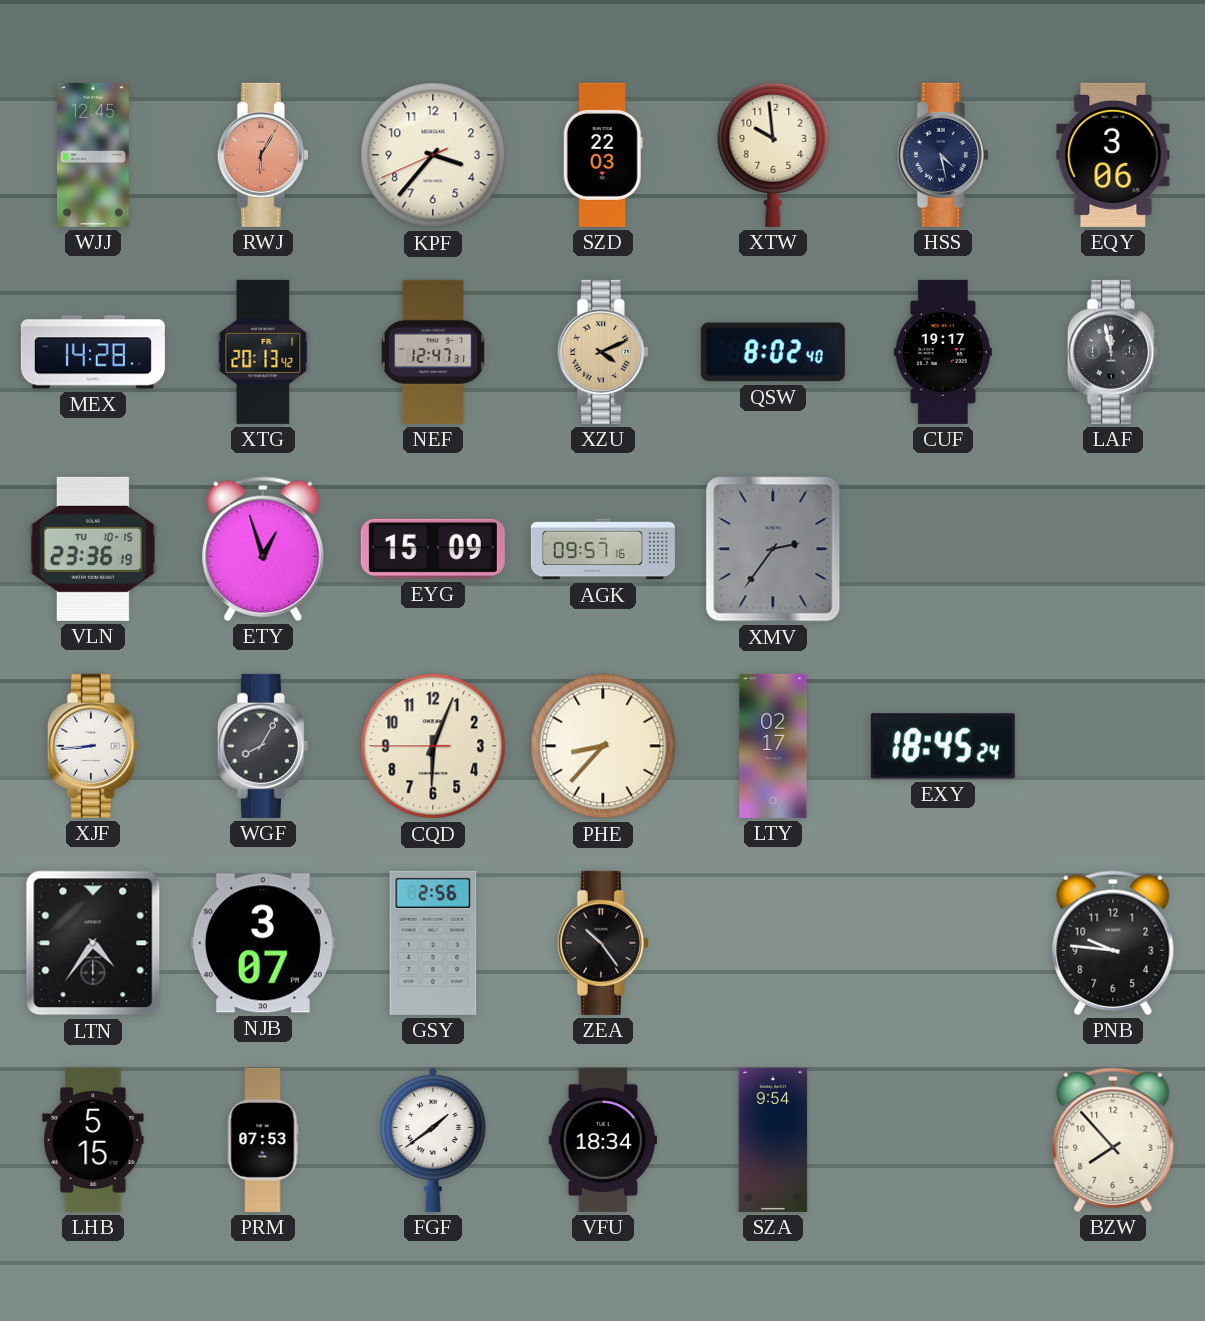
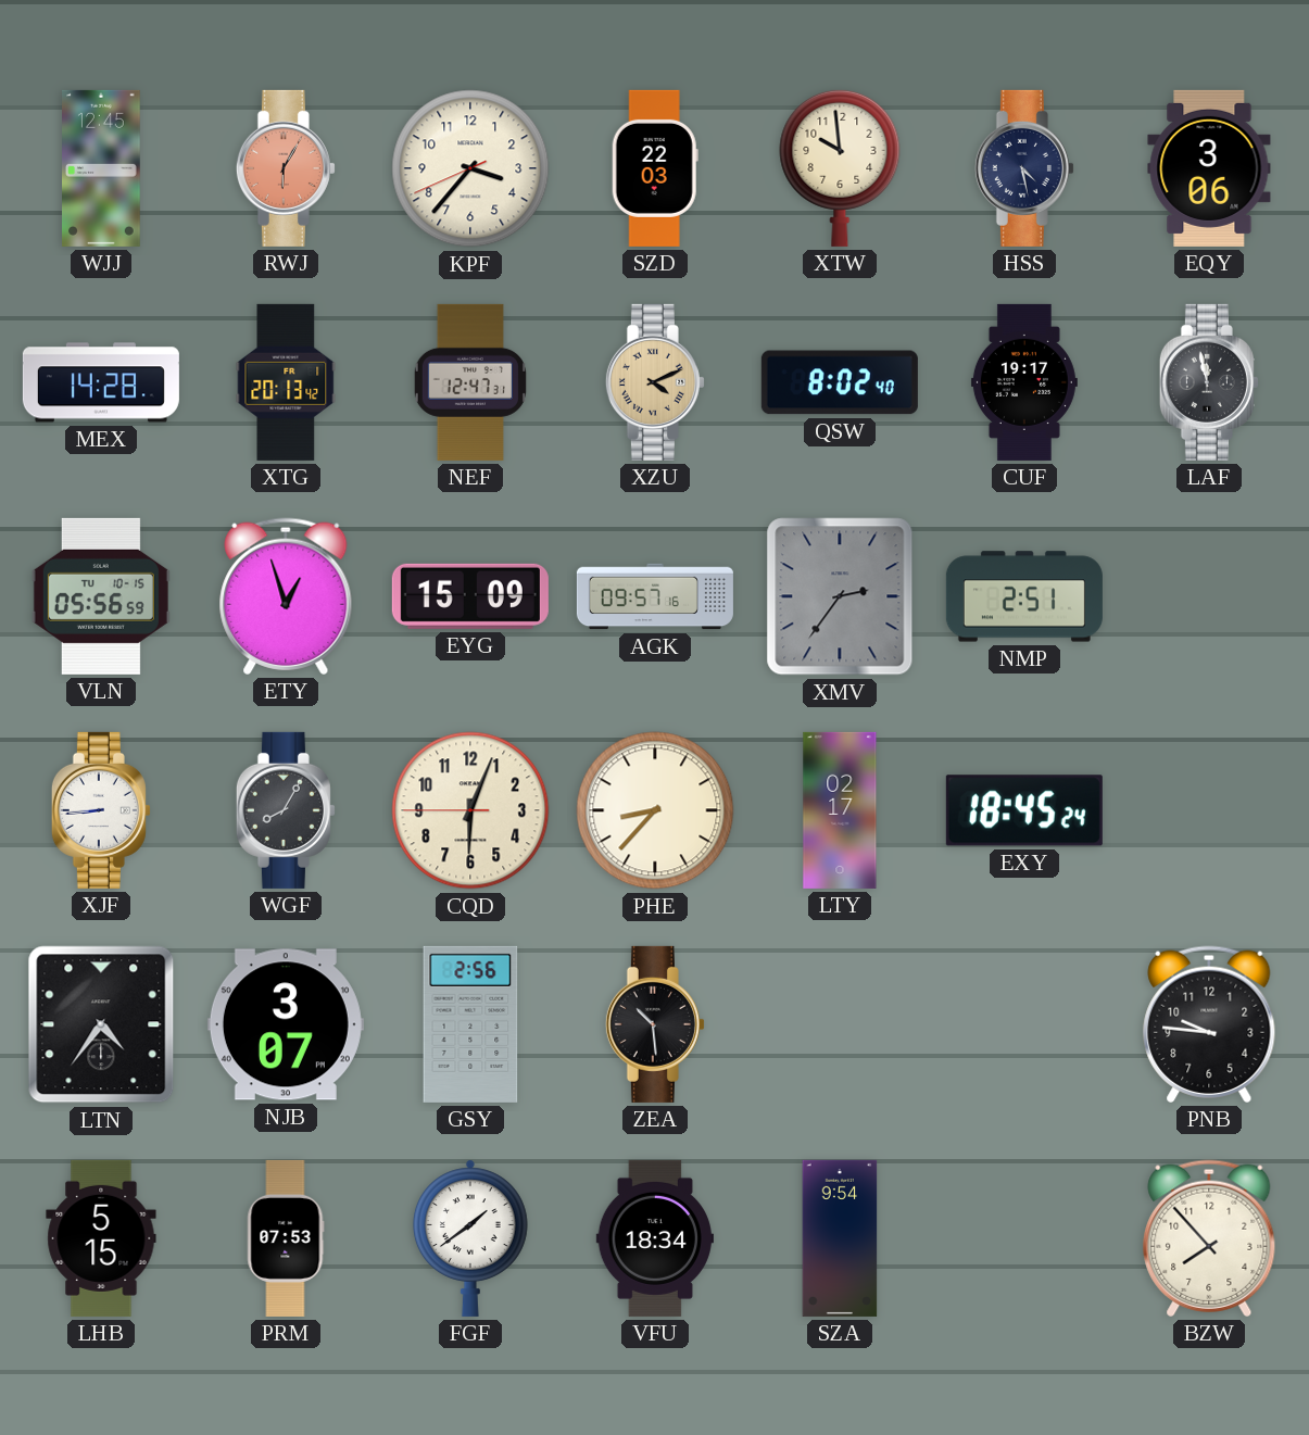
VLN: 23:36 -> 05:56
NMP: none -> 2:51
ZEA: 10:24 -> 10:29
